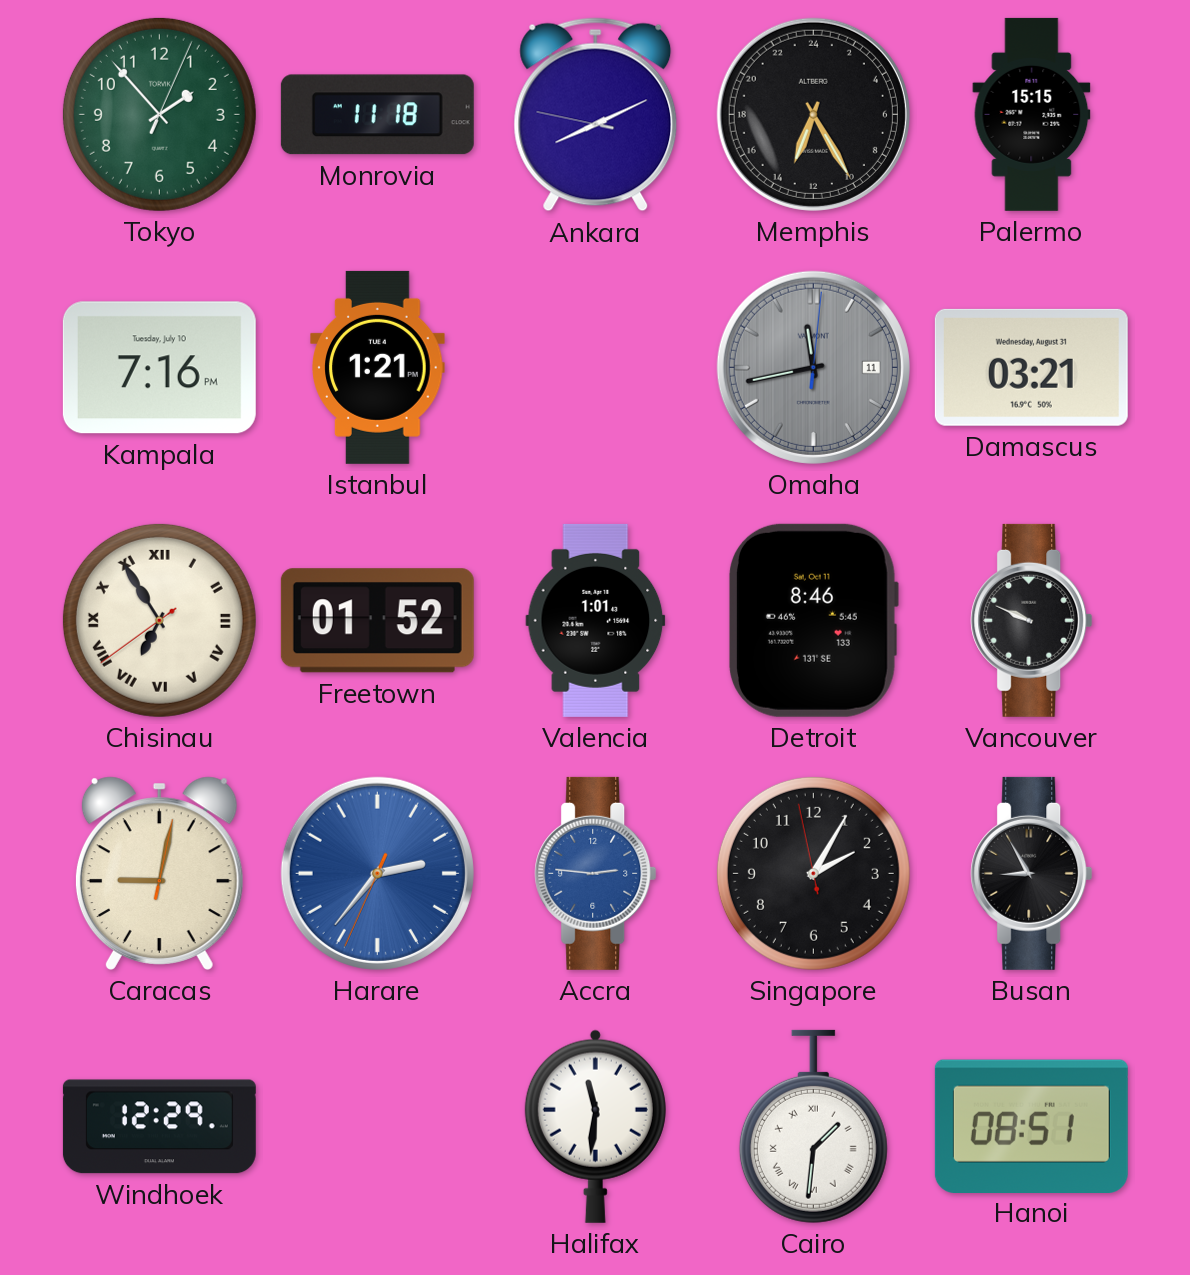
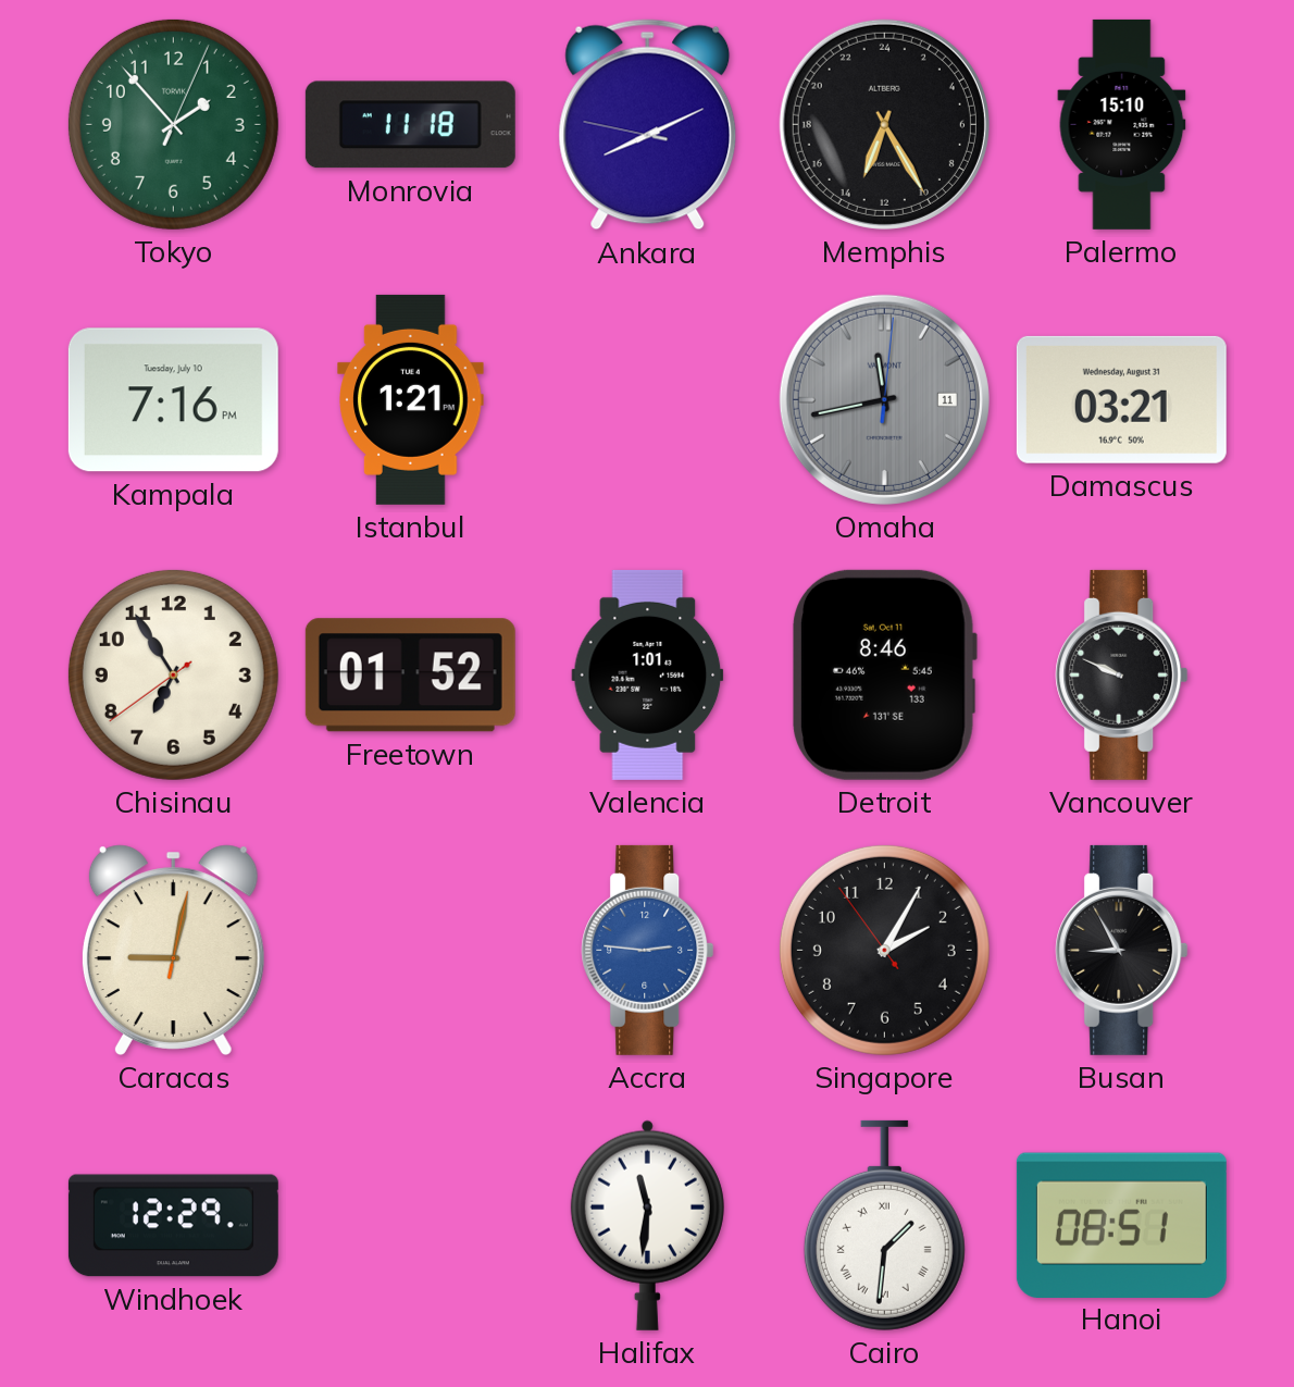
Palermo: 15:15 -> 15:10
Chisinau numerals: Roman -> Arabic
Harare: 2:36 -> none
Singapore: 2:04:58 -> 2:04:54
